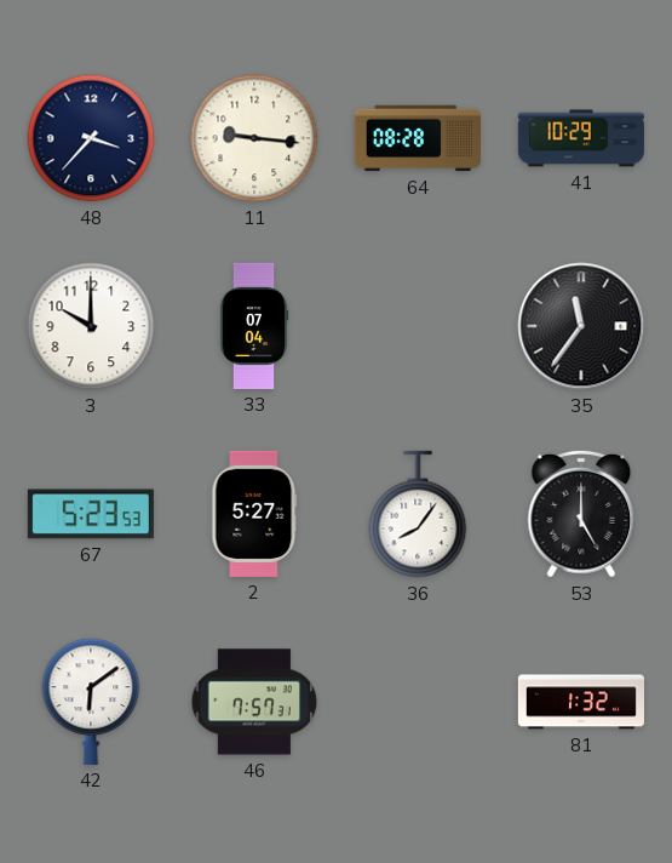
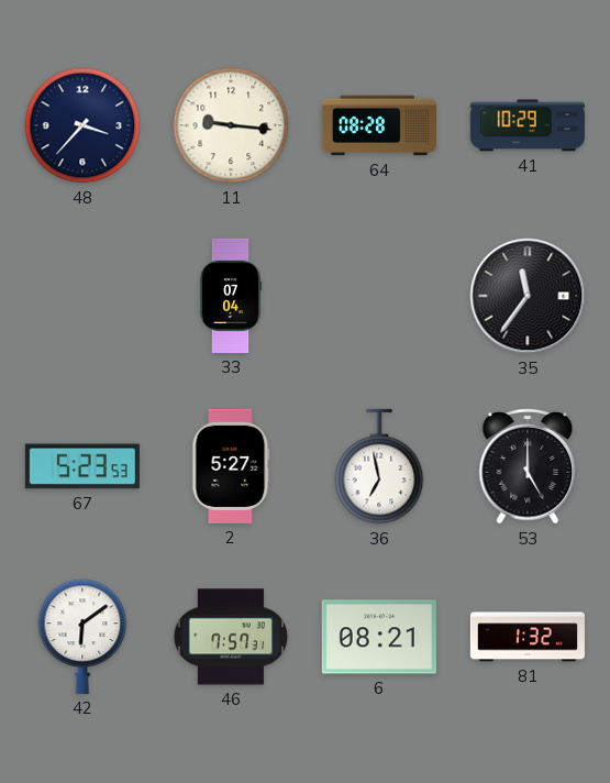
3: 10:00 -> none
36: 8:06 -> 6:58
6: none -> 08:21
